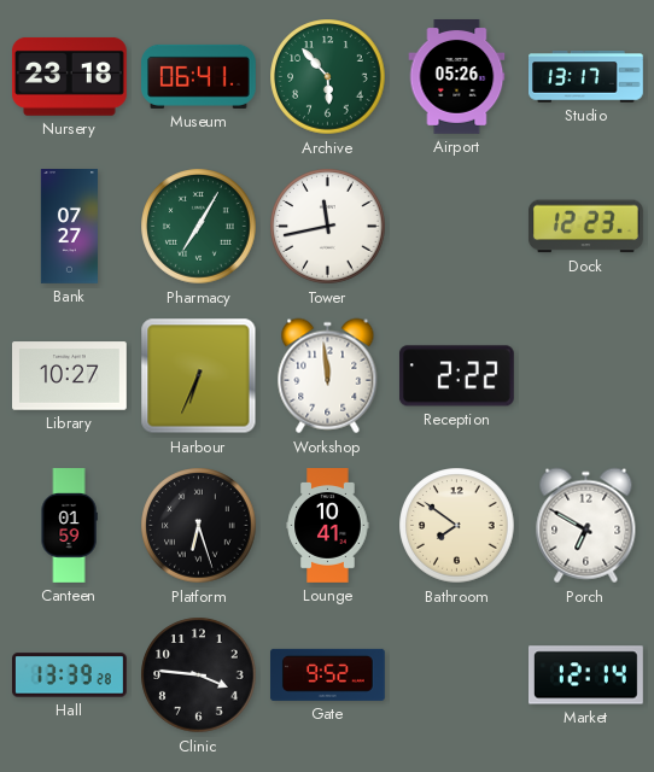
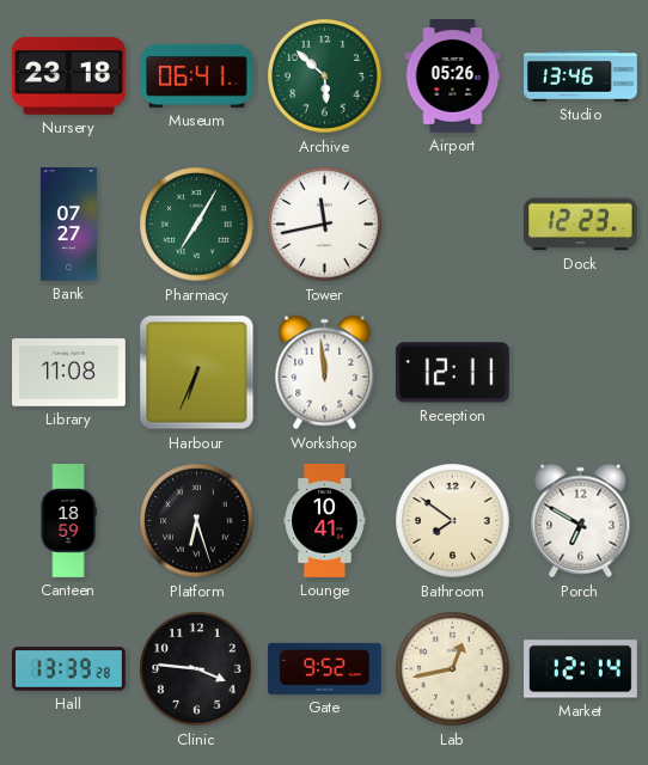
Archive: 5:53 -> 5:52
Studio: 13:17 -> 13:46
Library: 10:27 -> 11:08
Reception: 2:22 -> 12:11
Canteen: 01:59 -> 18:59
Lab: none -> 12:43
